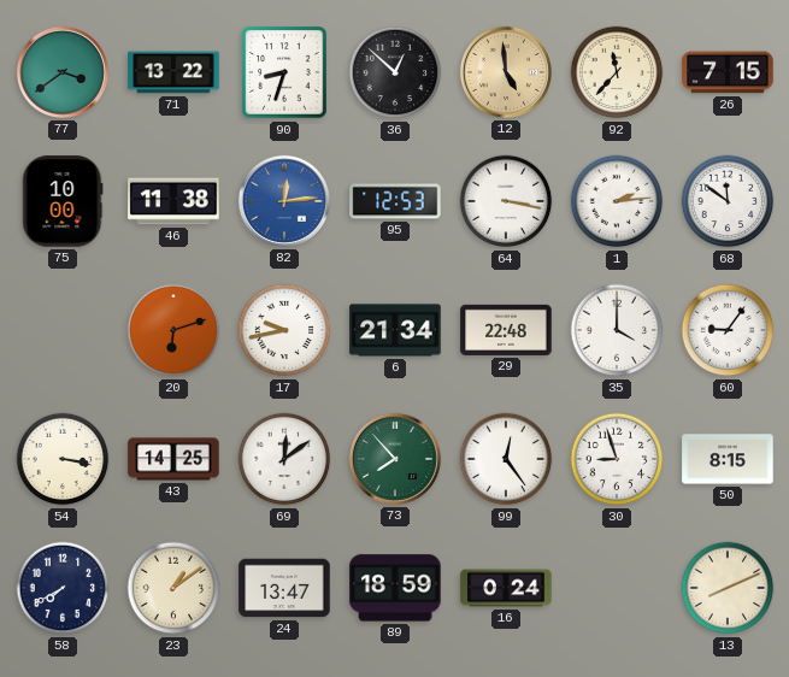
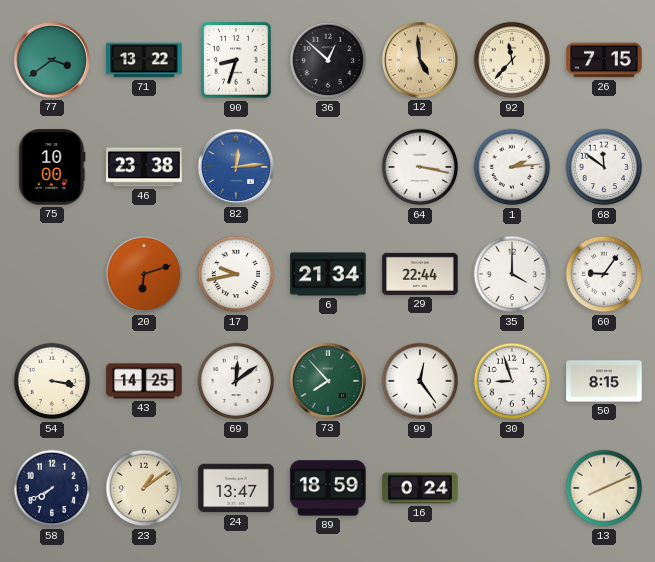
46: 11:38 -> 23:38
95: 12:53 -> none
29: 22:48 -> 22:44
